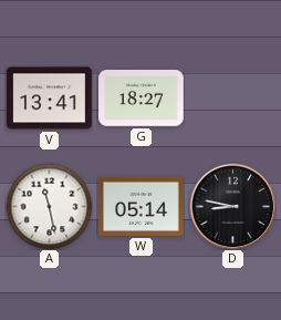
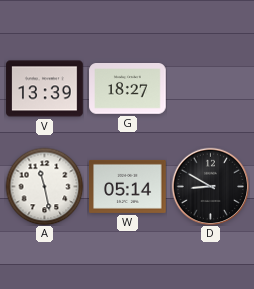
V: 13:41 -> 13:39
D: 8:47 -> 8:50
